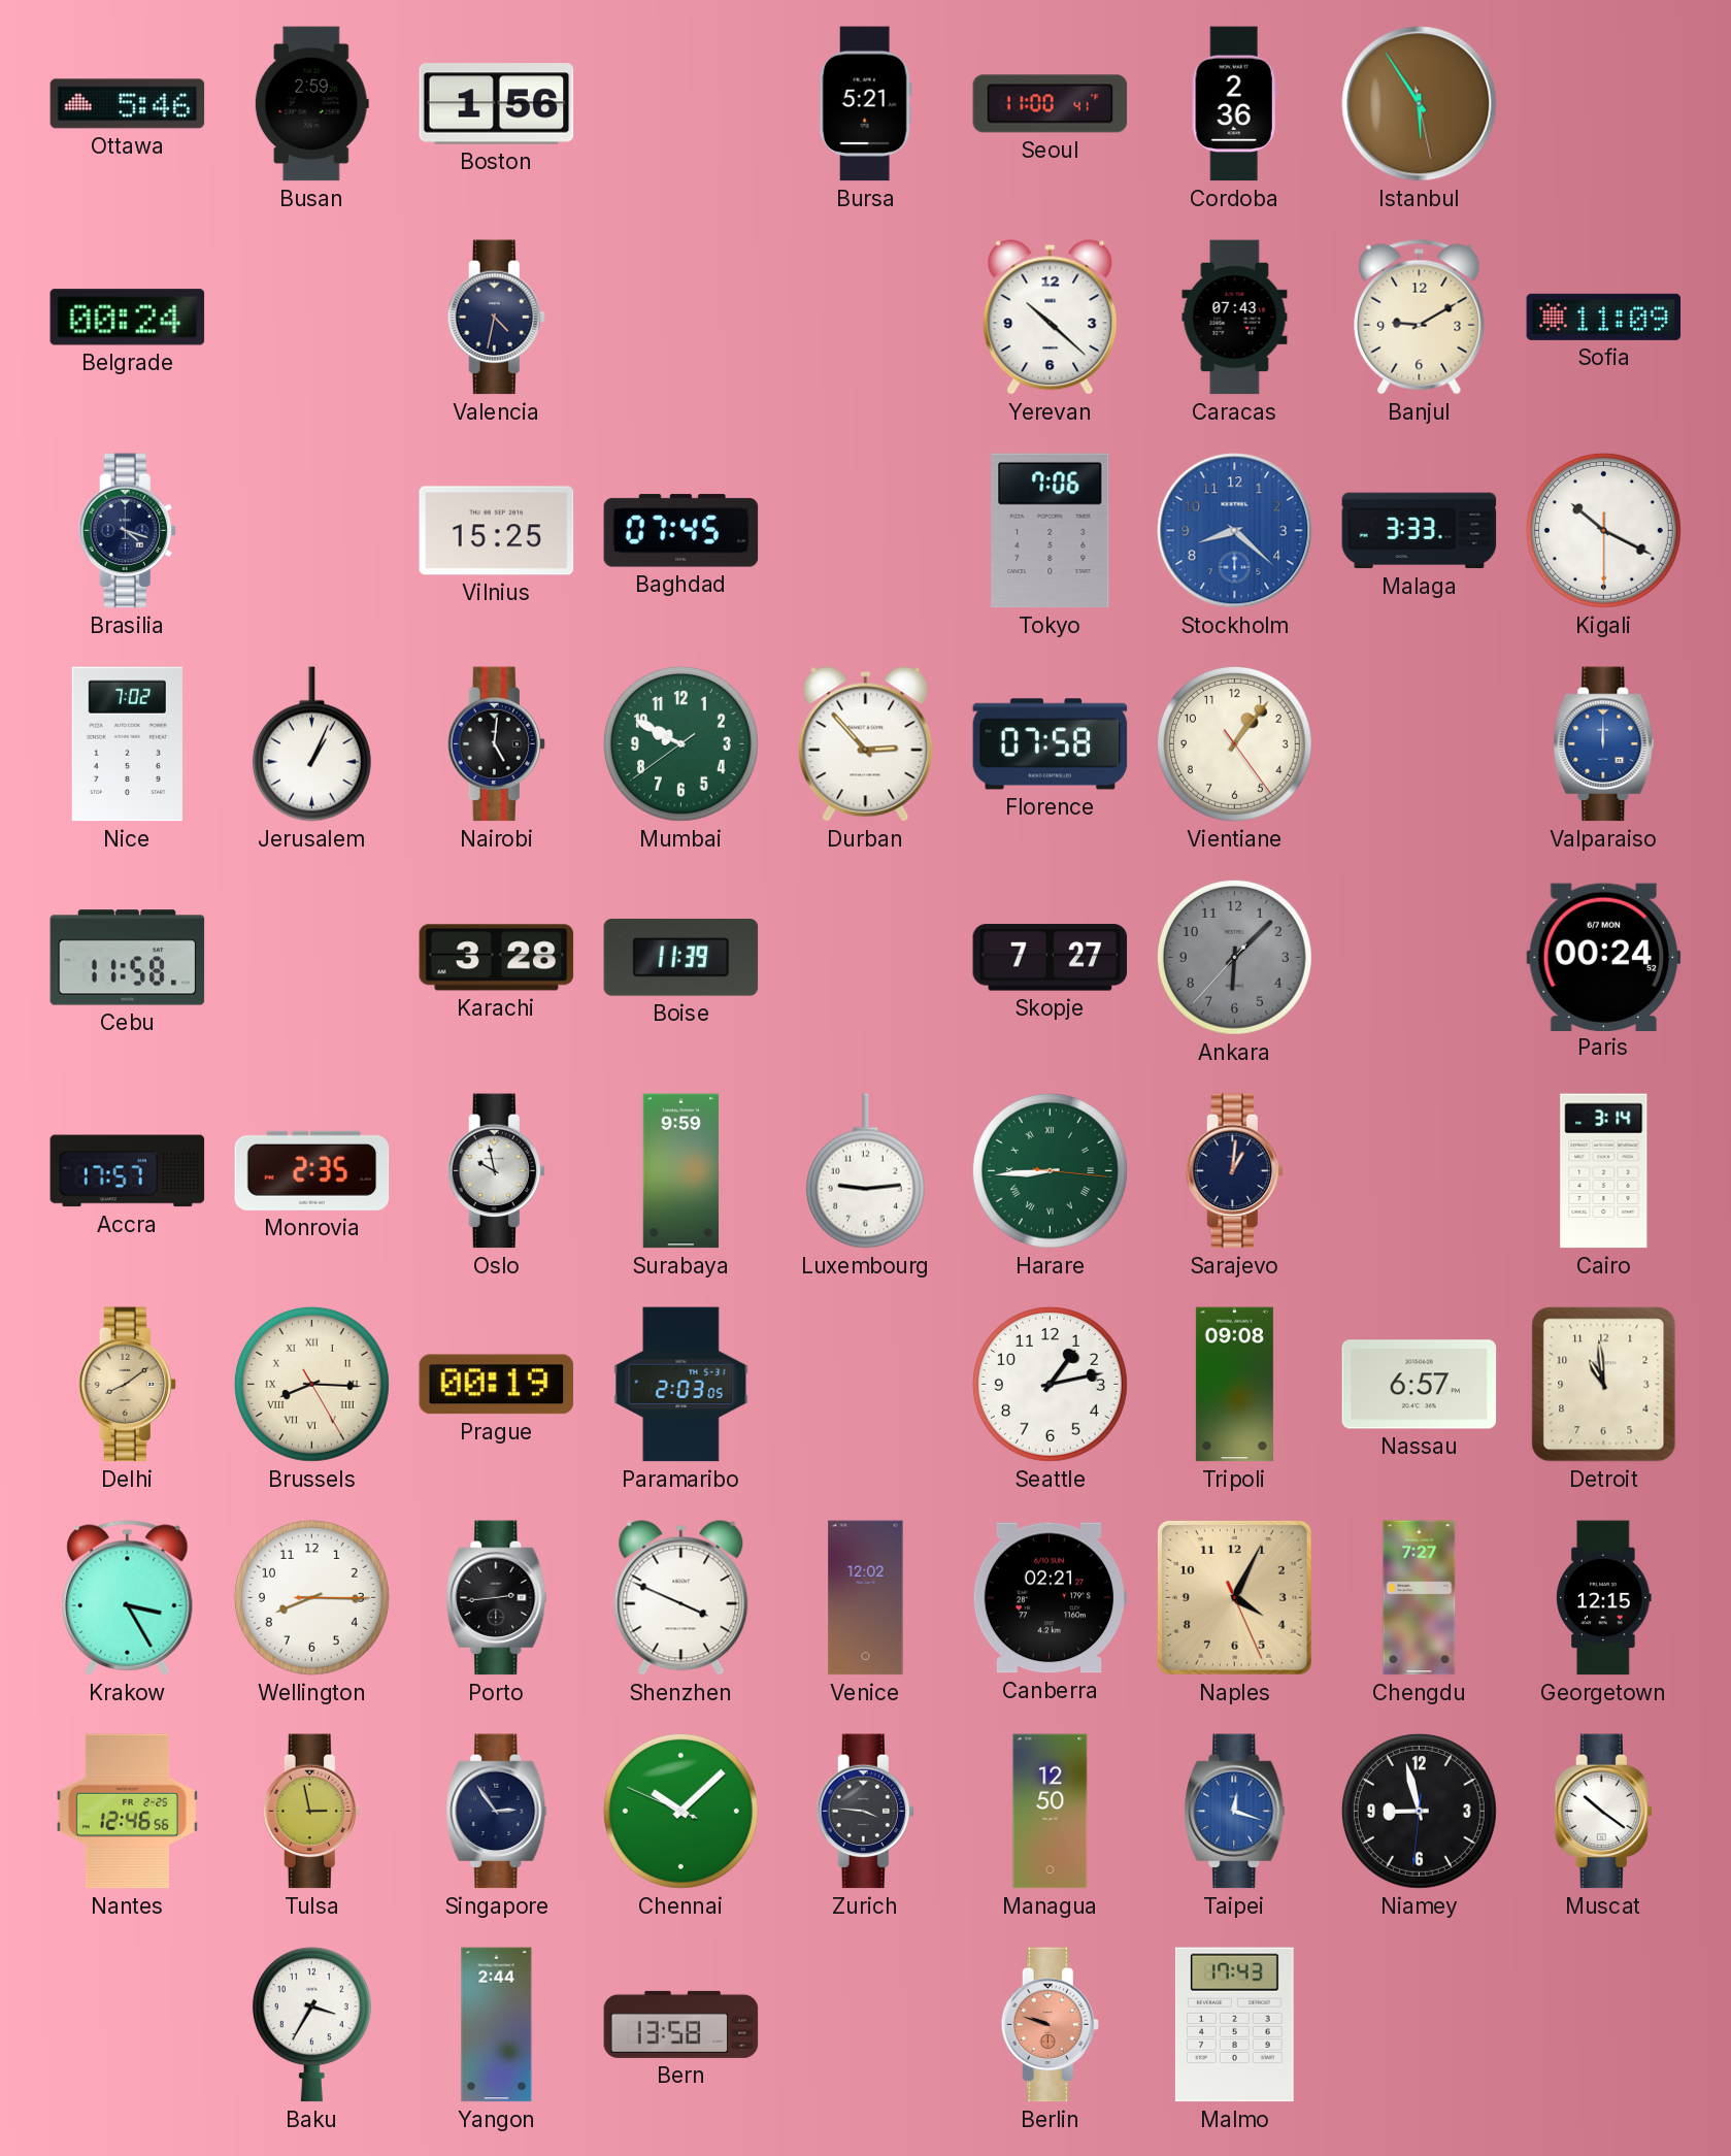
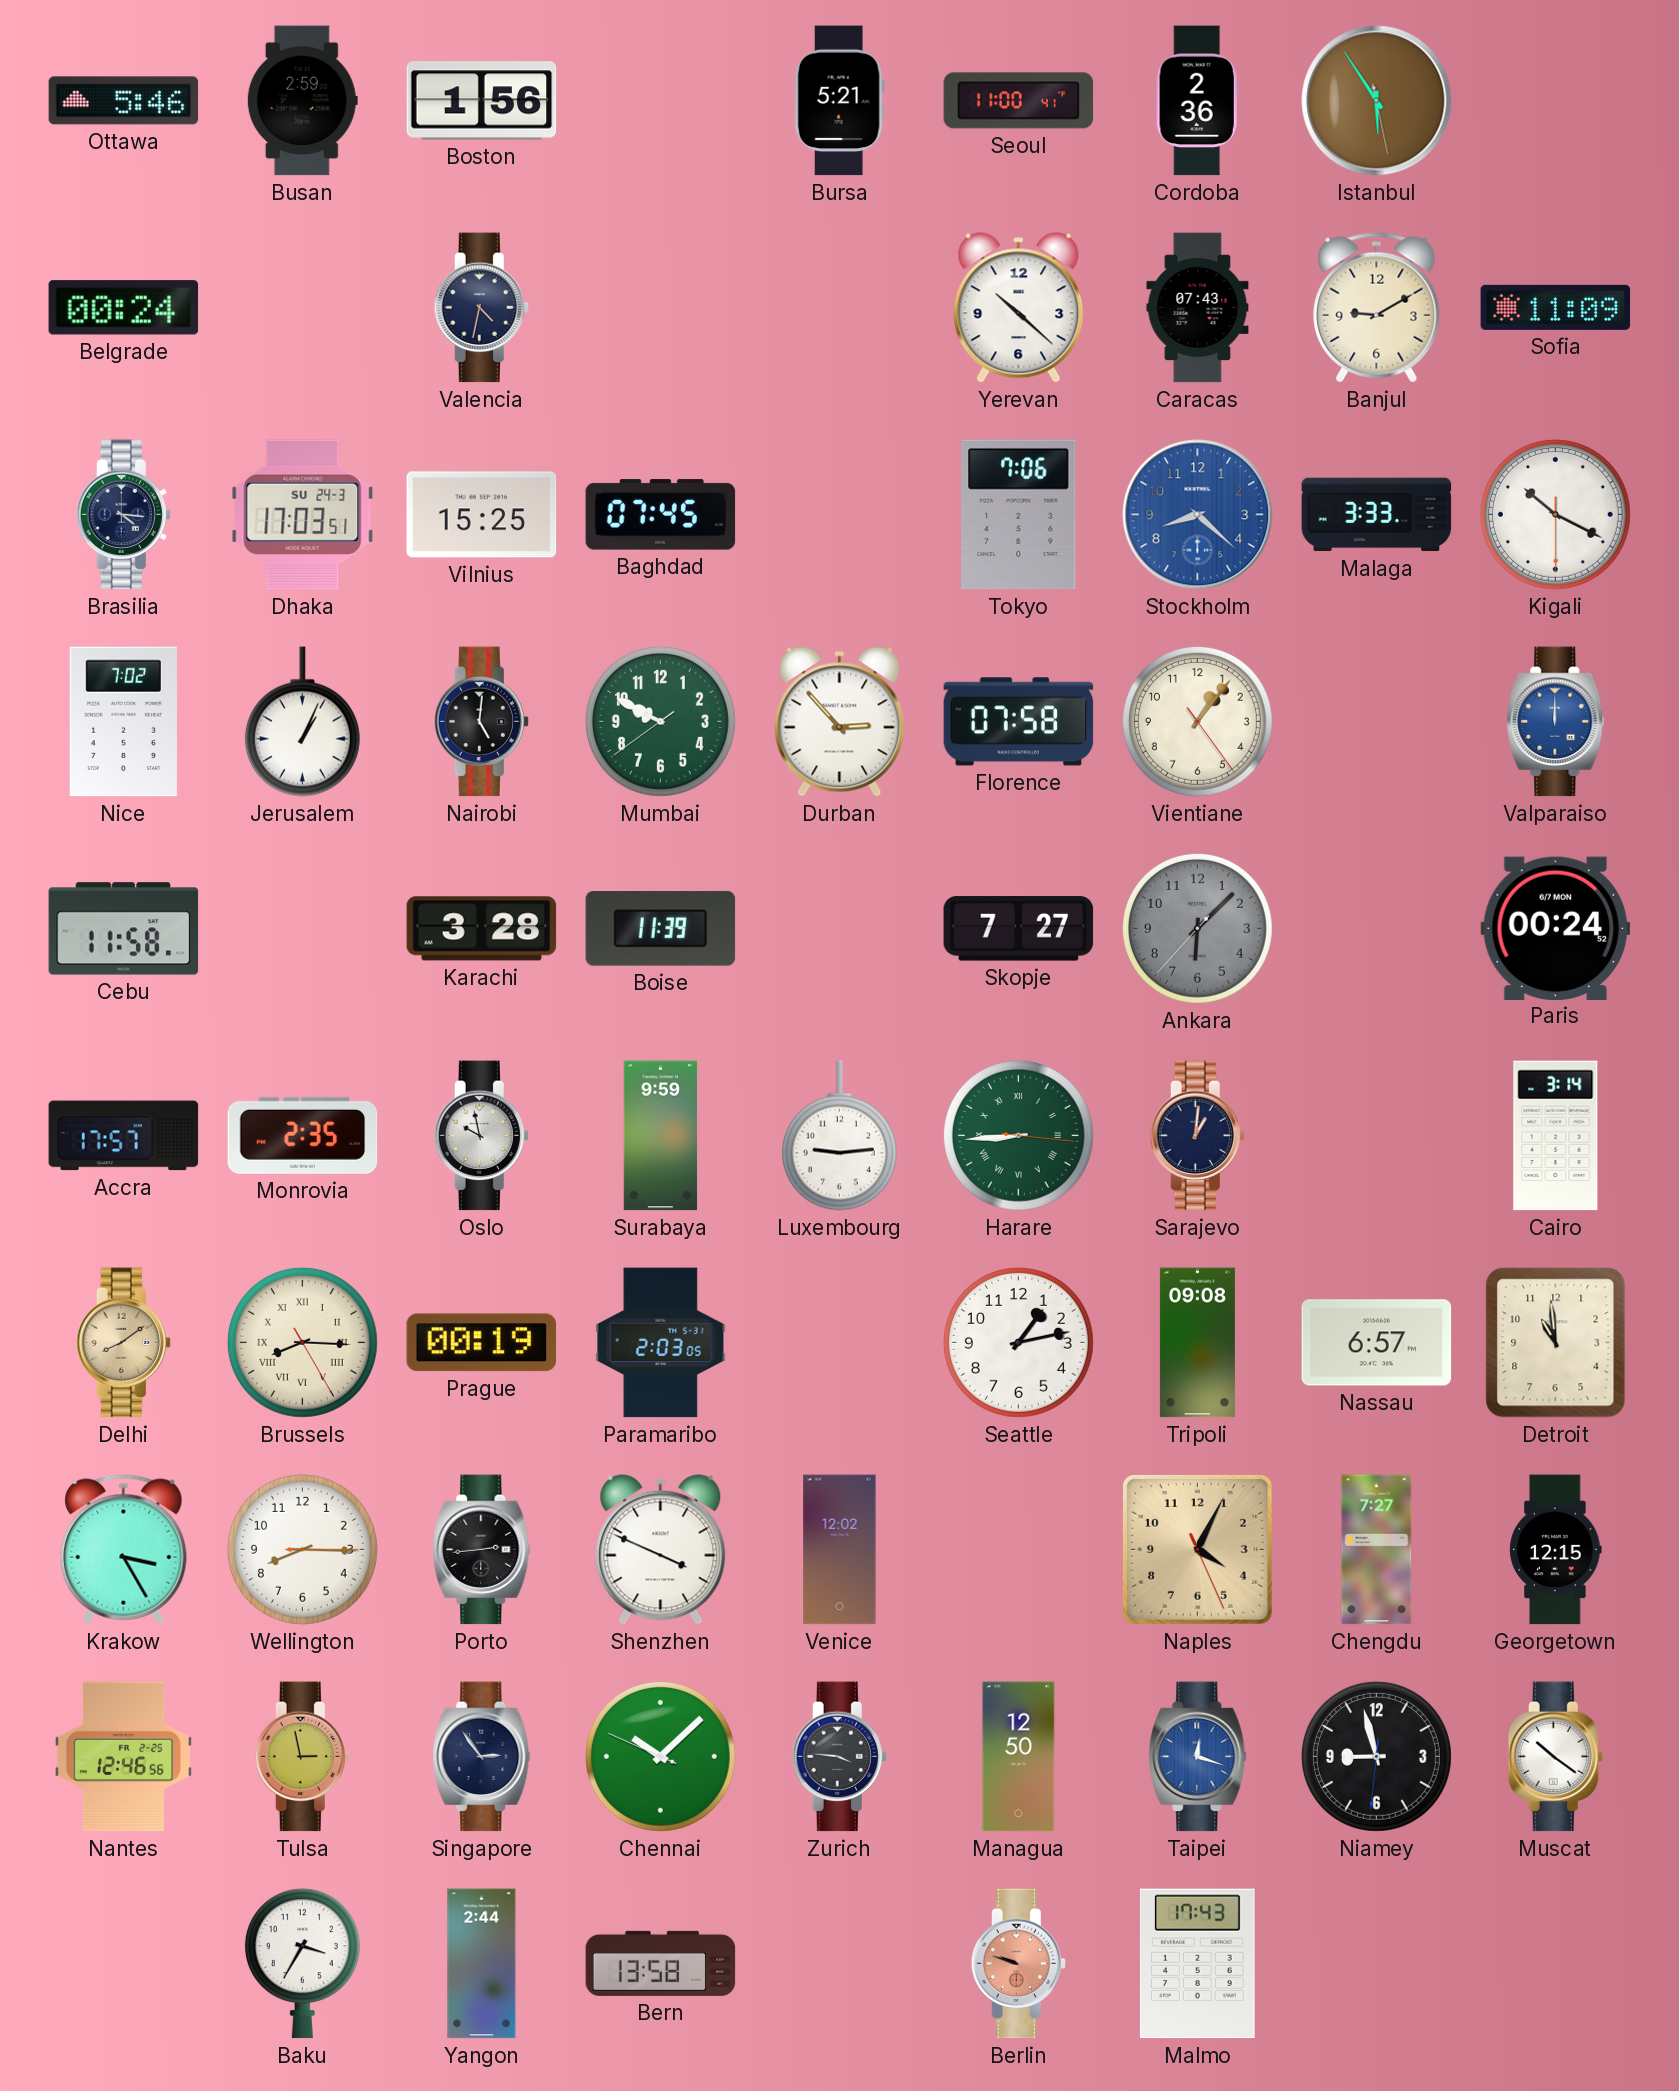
Brasilia: 4:18 -> 4:16
Dhaka: none -> 17:03
Canberra: 02:21 -> none
